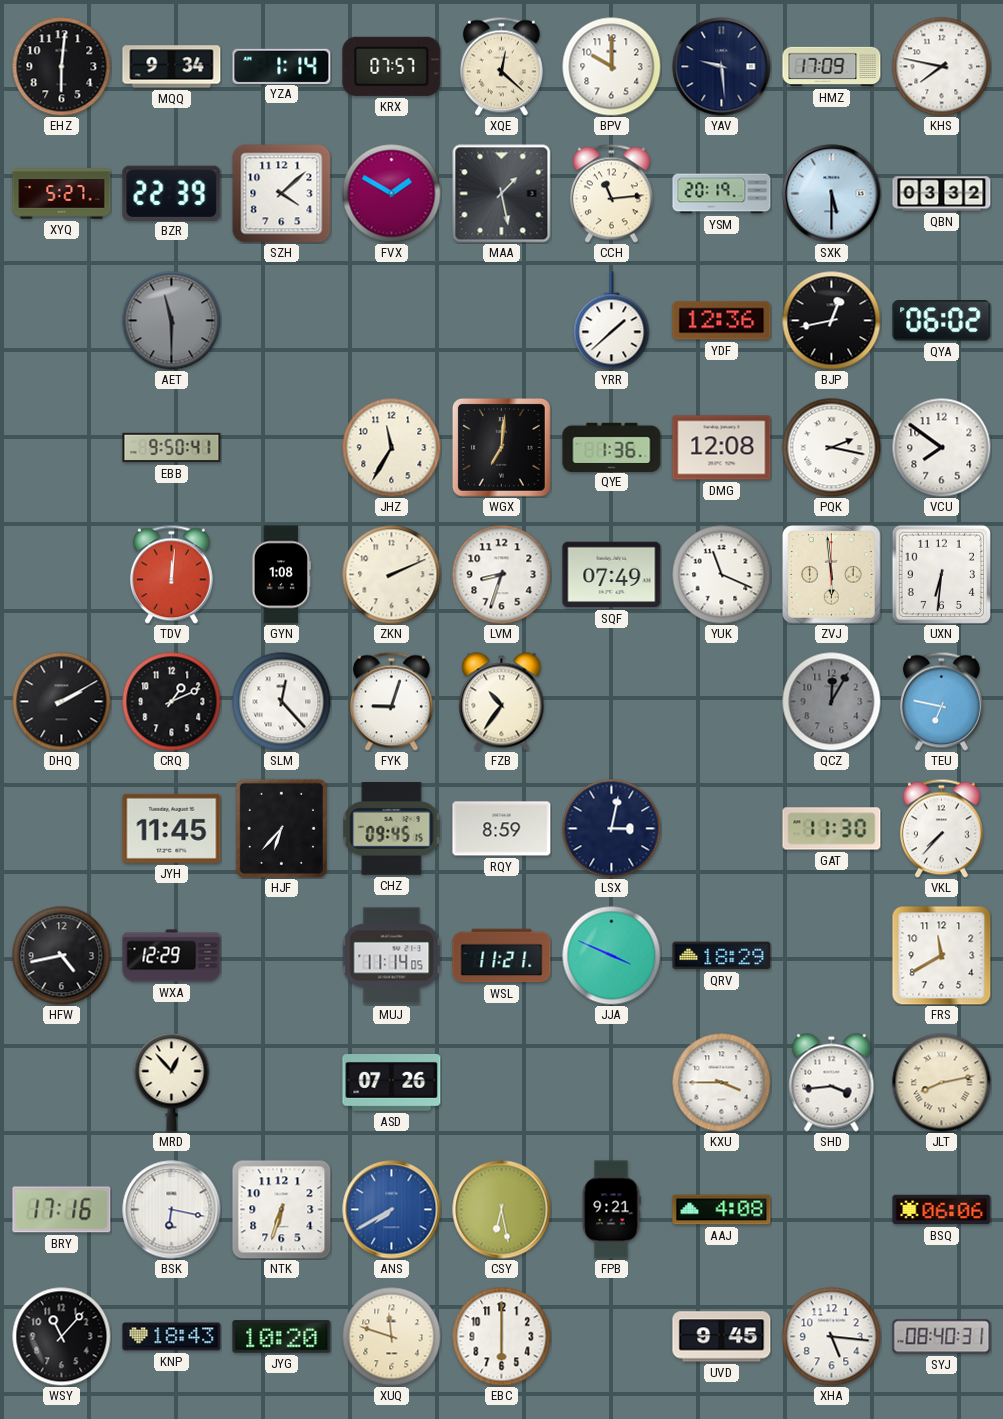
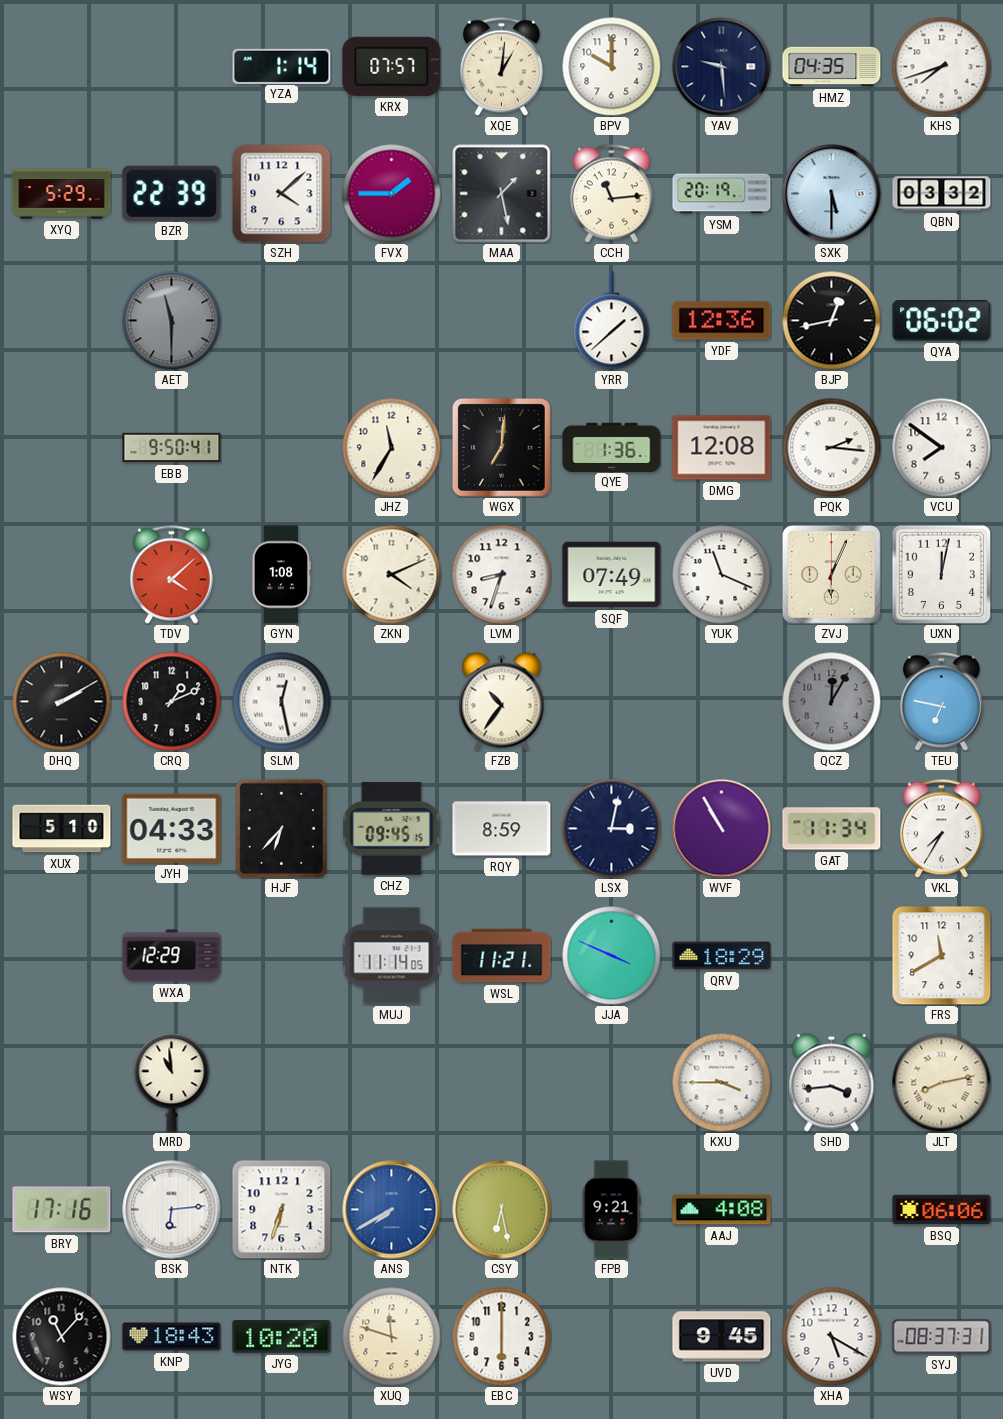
EHZ: 6:01 -> none
MQQ: 9:34 -> none
XQE: 12:22 -> 1:01
HMZ: 17:09 -> 04:35
KHS: 7:47 -> 7:42
XYQ: 5:27 -> 5:29
FVX: 1:50 -> 1:45
PQK: 2:17 -> 2:16
TDV: 12:01 -> 4:08
ZKN: 2:11 -> 4:11
ZVJ: 5:59 -> 6:04
UXN: 6:31 -> 12:02
SLM: 12:23 -> 12:28
FYK: 9:03 -> none
XUX: none -> 5:10
JYH: 11:45 -> 04:33
WVF: none -> 10:55
GAT: 11:30 -> 11:34
VKL: 7:37 -> 7:35
HFW: 4:43 -> none
MRD: 12:53 -> 10:59
ASD: 07:26 -> none
BSK: 6:17 -> 6:14
XHA: 5:16 -> 5:20
SYJ: 08:40 -> 08:37
